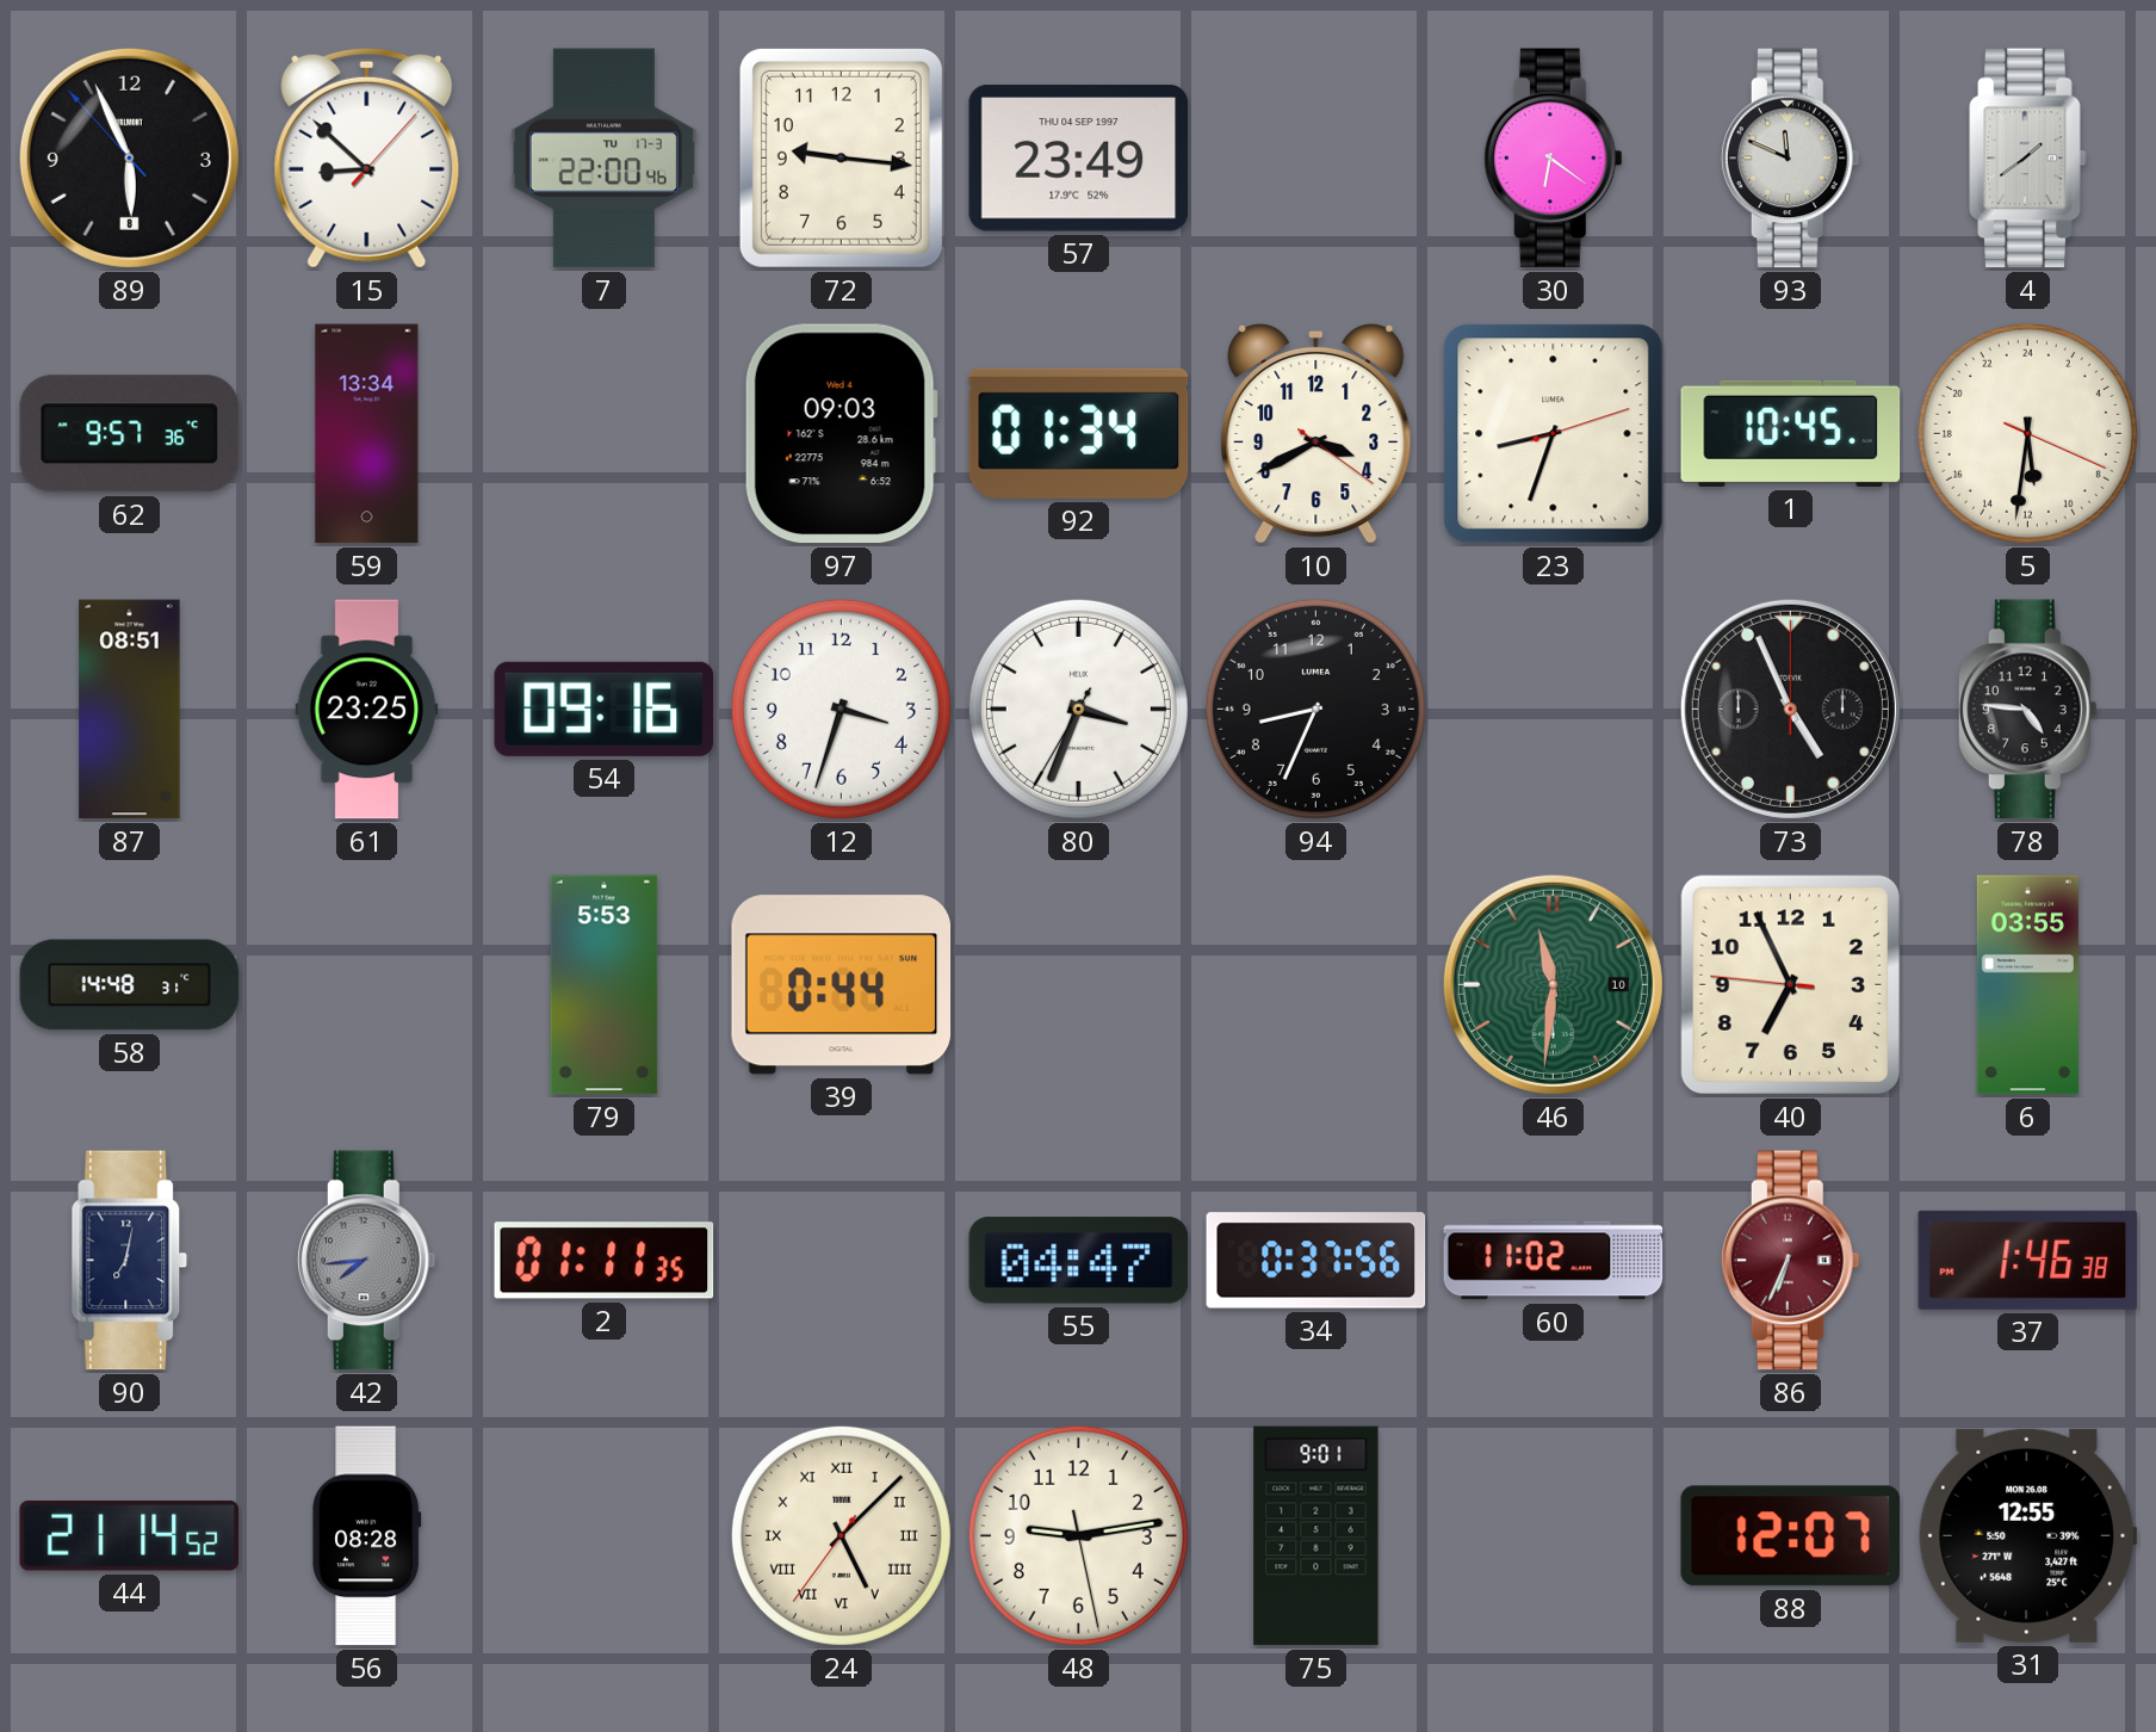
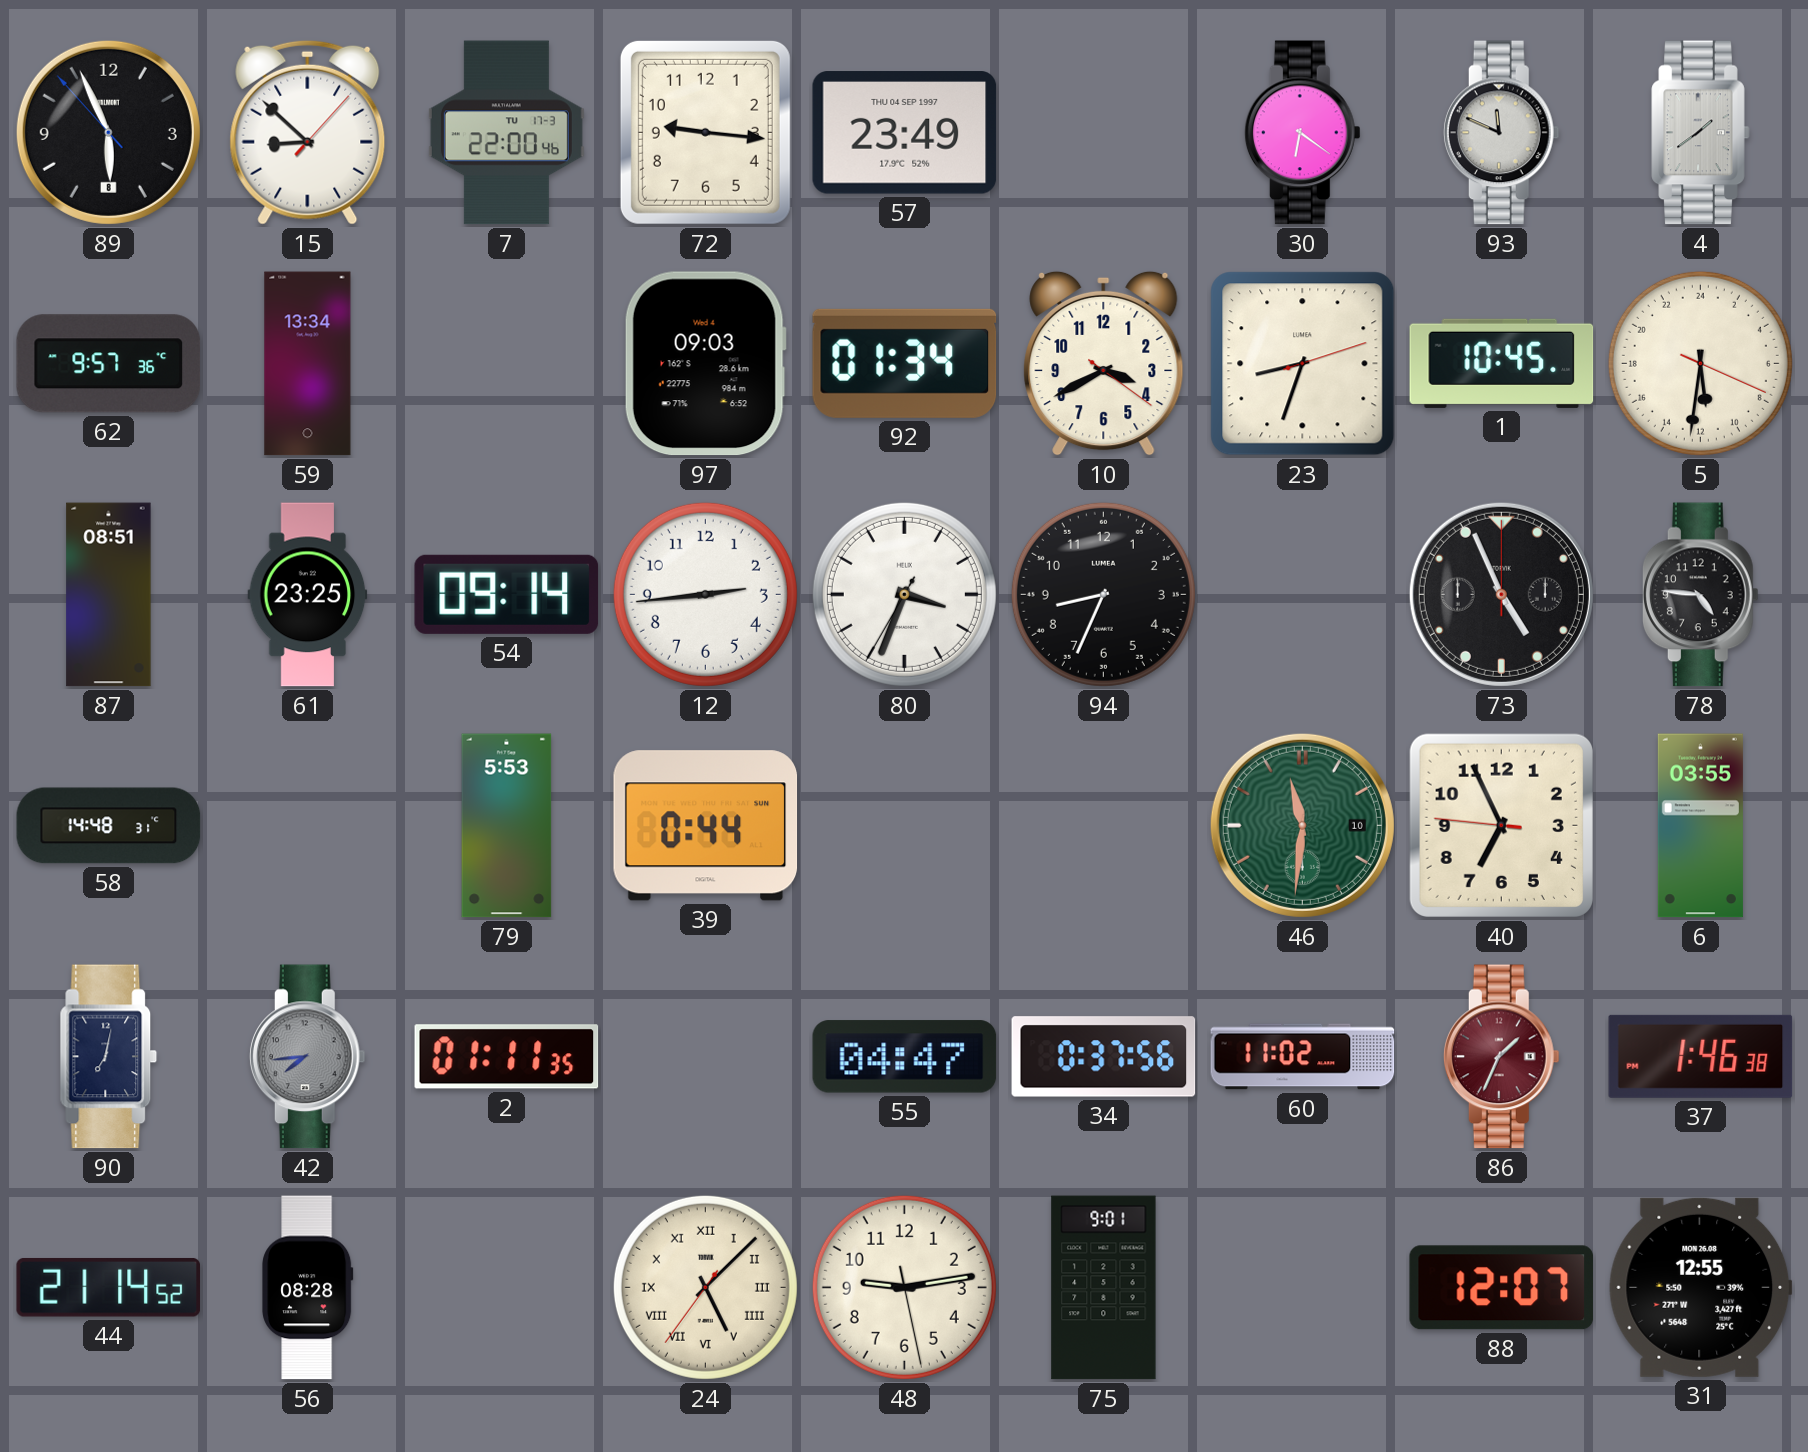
54: 09:16 -> 09:14
12: 3:33 -> 2:44
86: 6:34 -> 1:34
